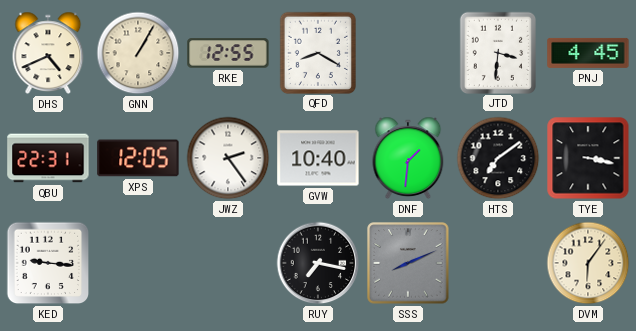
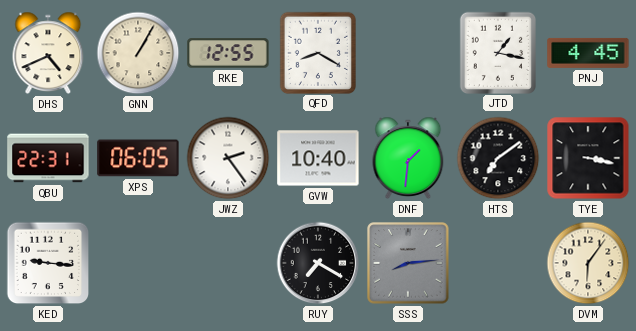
JTD: 3:31 -> 1:17
XPS: 12:05 -> 06:05
RUY: 7:17 -> 7:20
SSS: 8:11 -> 8:14
